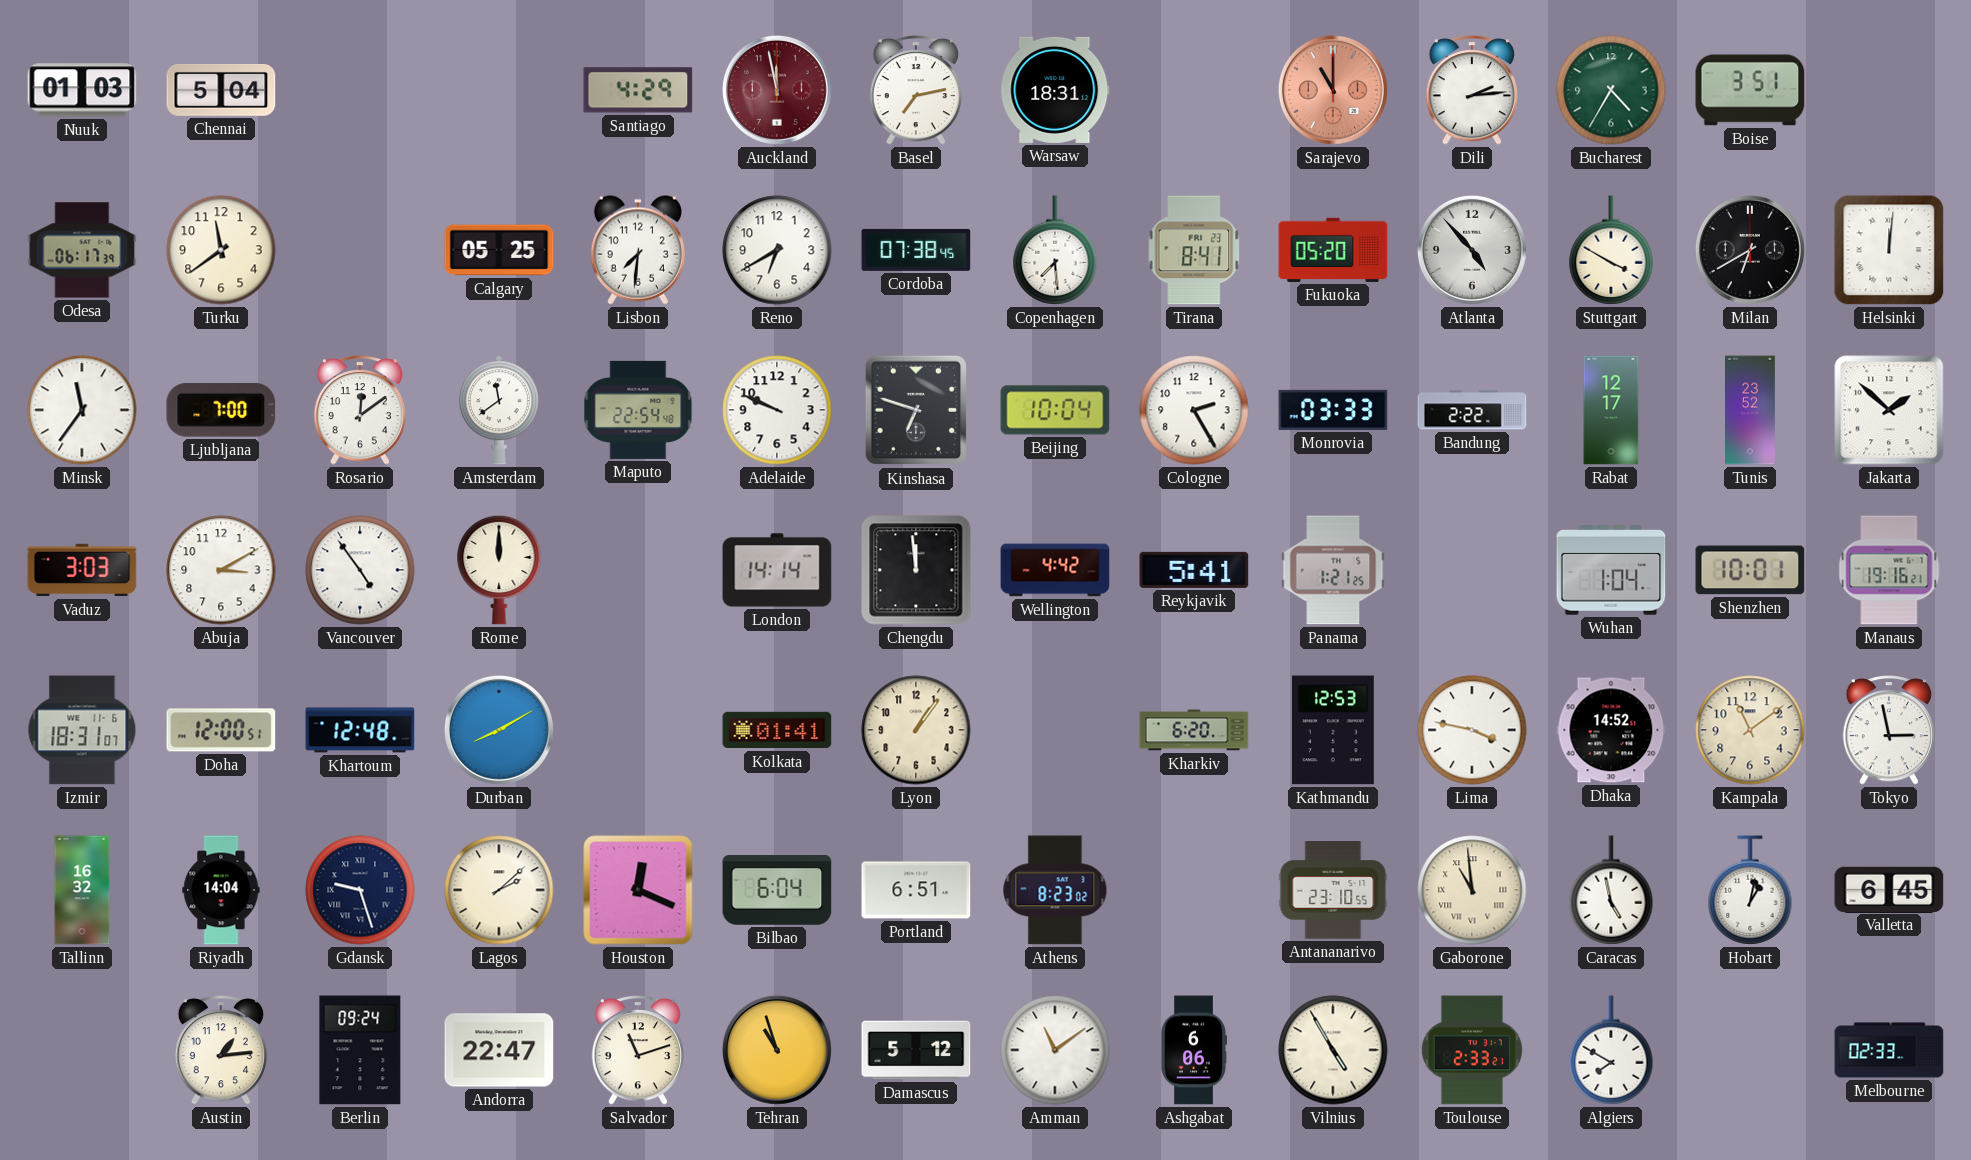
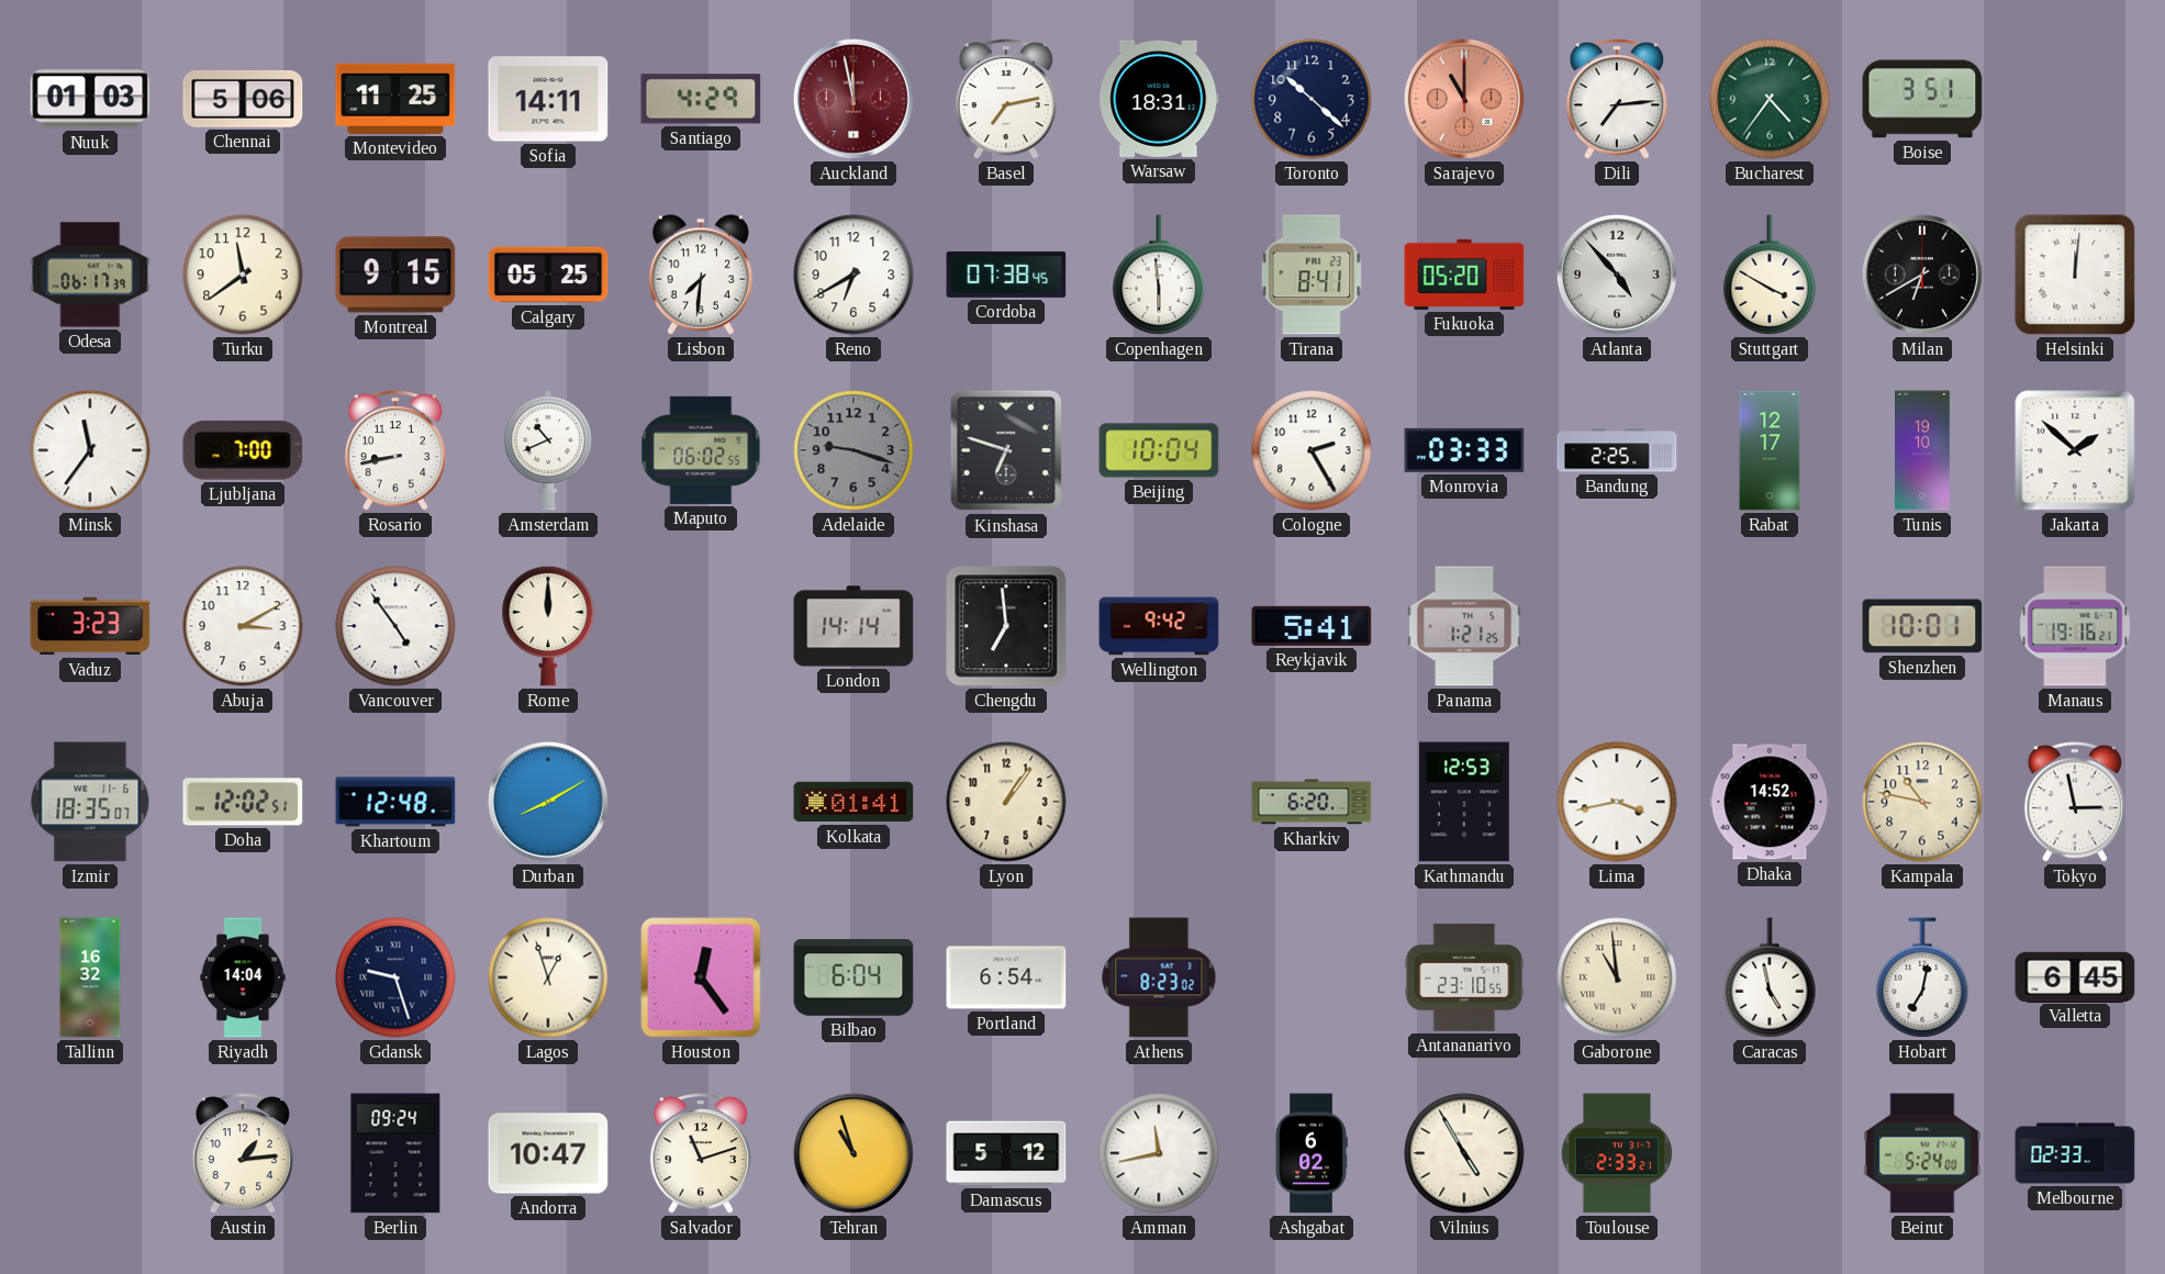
Chennai: 5:04 -> 5:06
Montevideo: none -> 11:25
Sofia: none -> 14:11
Toronto: none -> 10:22
Dili: 2:14 -> 7:14
Bucharest: 4:35 -> 4:36
Montreal: none -> 9:15
Copenhagen: 7:29 -> 5:59
Rosario: 12:09 -> 8:43
Amsterdam: 11:39 -> 10:41
Maputo: 22:54 -> 06:02
Adelaide: 9:49 -> 9:18
Adelaide dial: white -> grey
Bandung: 2:22 -> 2:25
Tunis: 23:52 -> 19:10
Vaduz: 3:03 -> 3:23
Chengdu: 11:59 -> 6:59
Wellington: 4:42 -> 9:42
Wuhan: 1:04 -> none
Izmir: 18:31 -> 18:35
Doha: 12:00 -> 12:02
Lima: 3:47 -> 3:43
Kampala: 11:09 -> 10:47
Lagos: 2:08 -> 12:57
Houston: 12:19 -> 12:24
Portland: 6:51 -> 6:54
Hobart: 1:02 -> 7:02
Andorra: 22:47 -> 10:47
Amman: 11:09 -> 11:43
Ashgabat: 6:06 -> 6:02
Algiers: 7:50 -> none
Beirut: none -> 5:24
